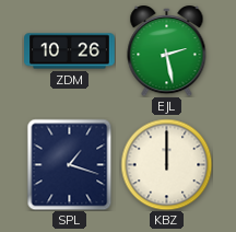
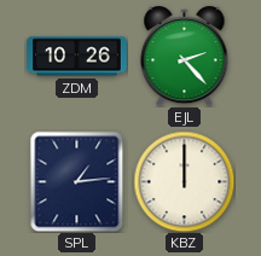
EJL: 2:28 -> 2:23
SPL: 1:18 -> 1:14
